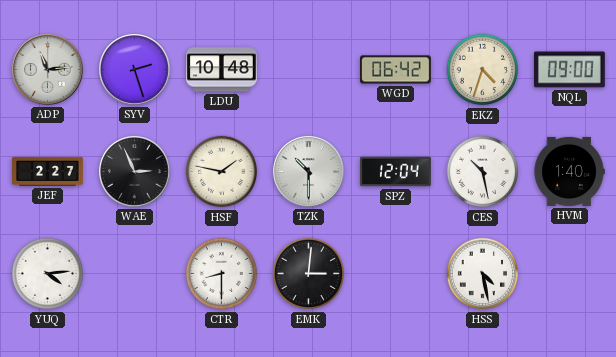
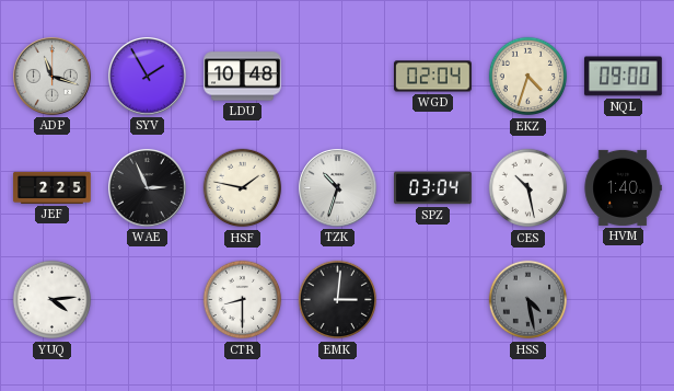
ADP: 11:14 -> 11:18
SYV: 2:27 -> 1:55
WGD: 06:42 -> 02:04
JEF: 2:27 -> 2:25
TZK: 10:30 -> 10:33
SPZ: 12:04 -> 03:04
HSS dial: white -> grey
